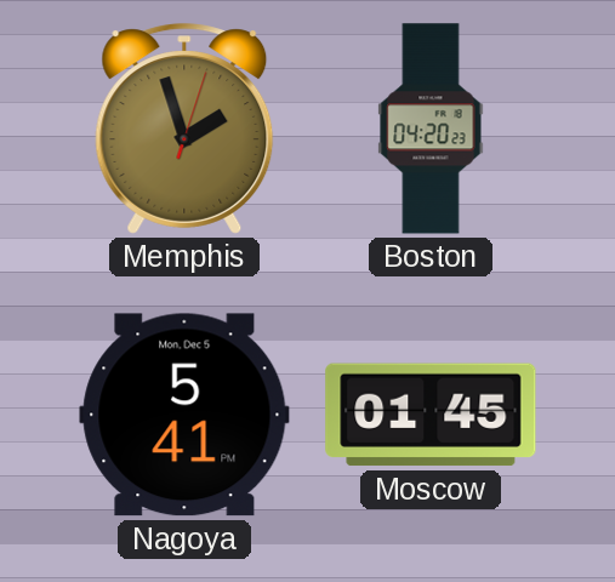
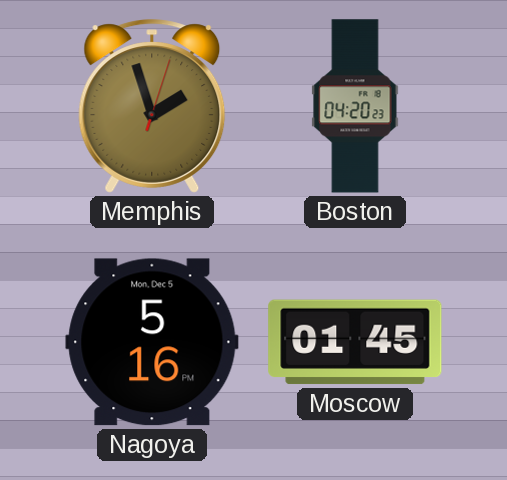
Nagoya: 5:41 -> 5:16
